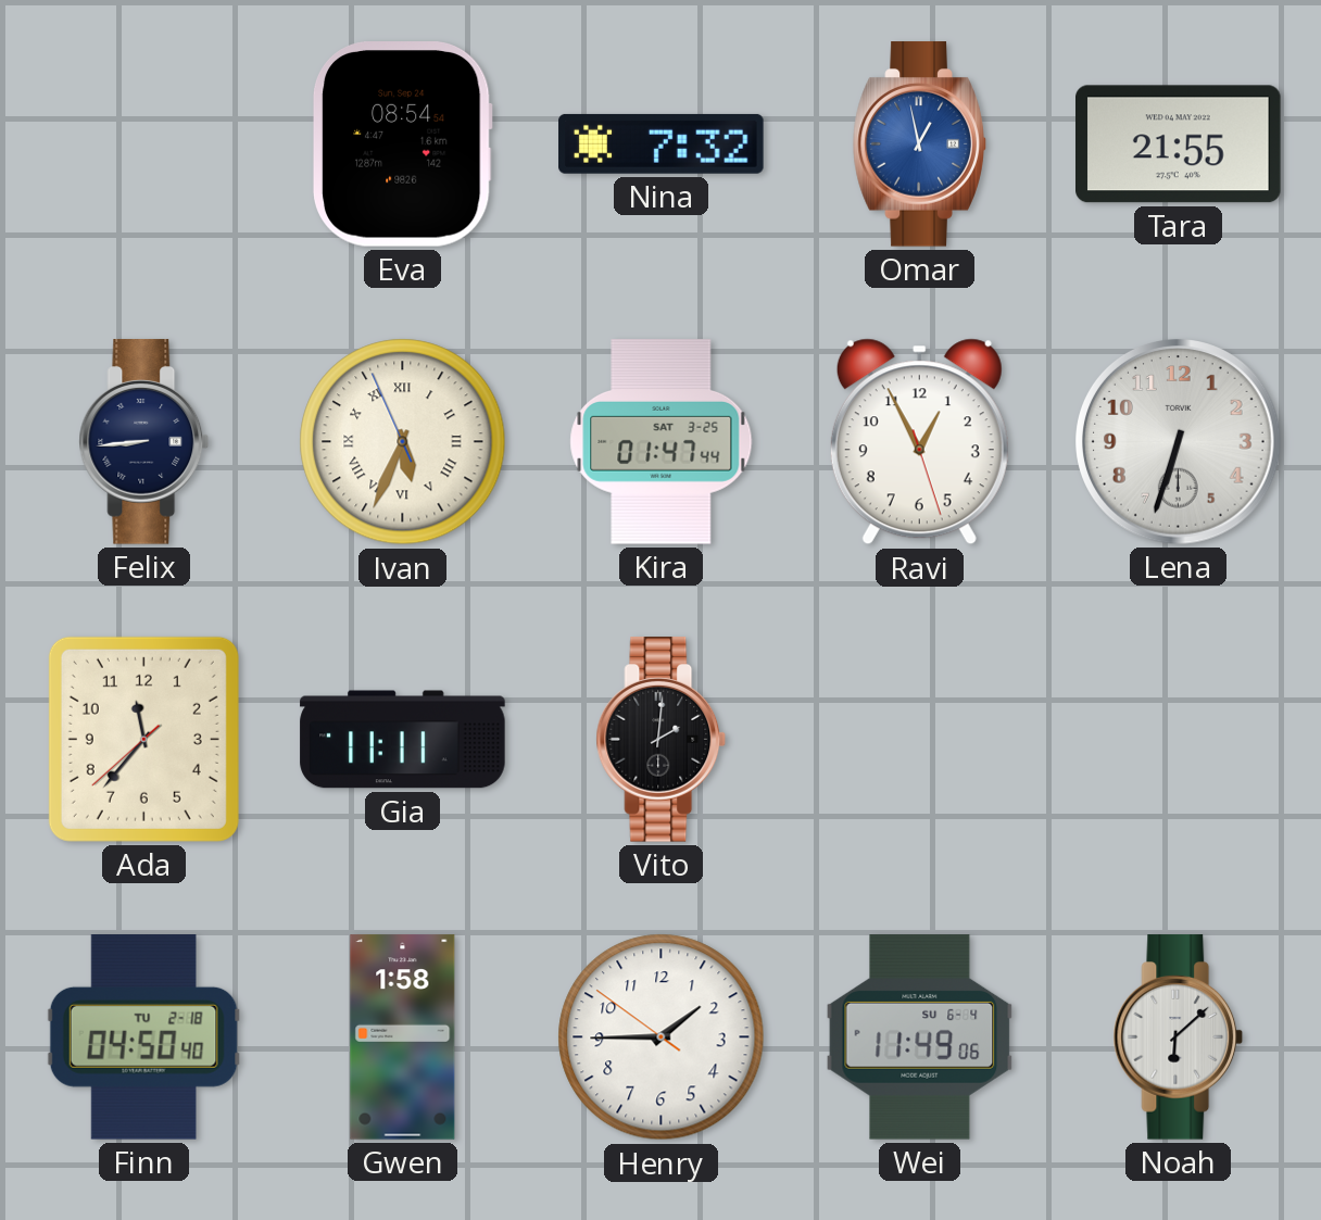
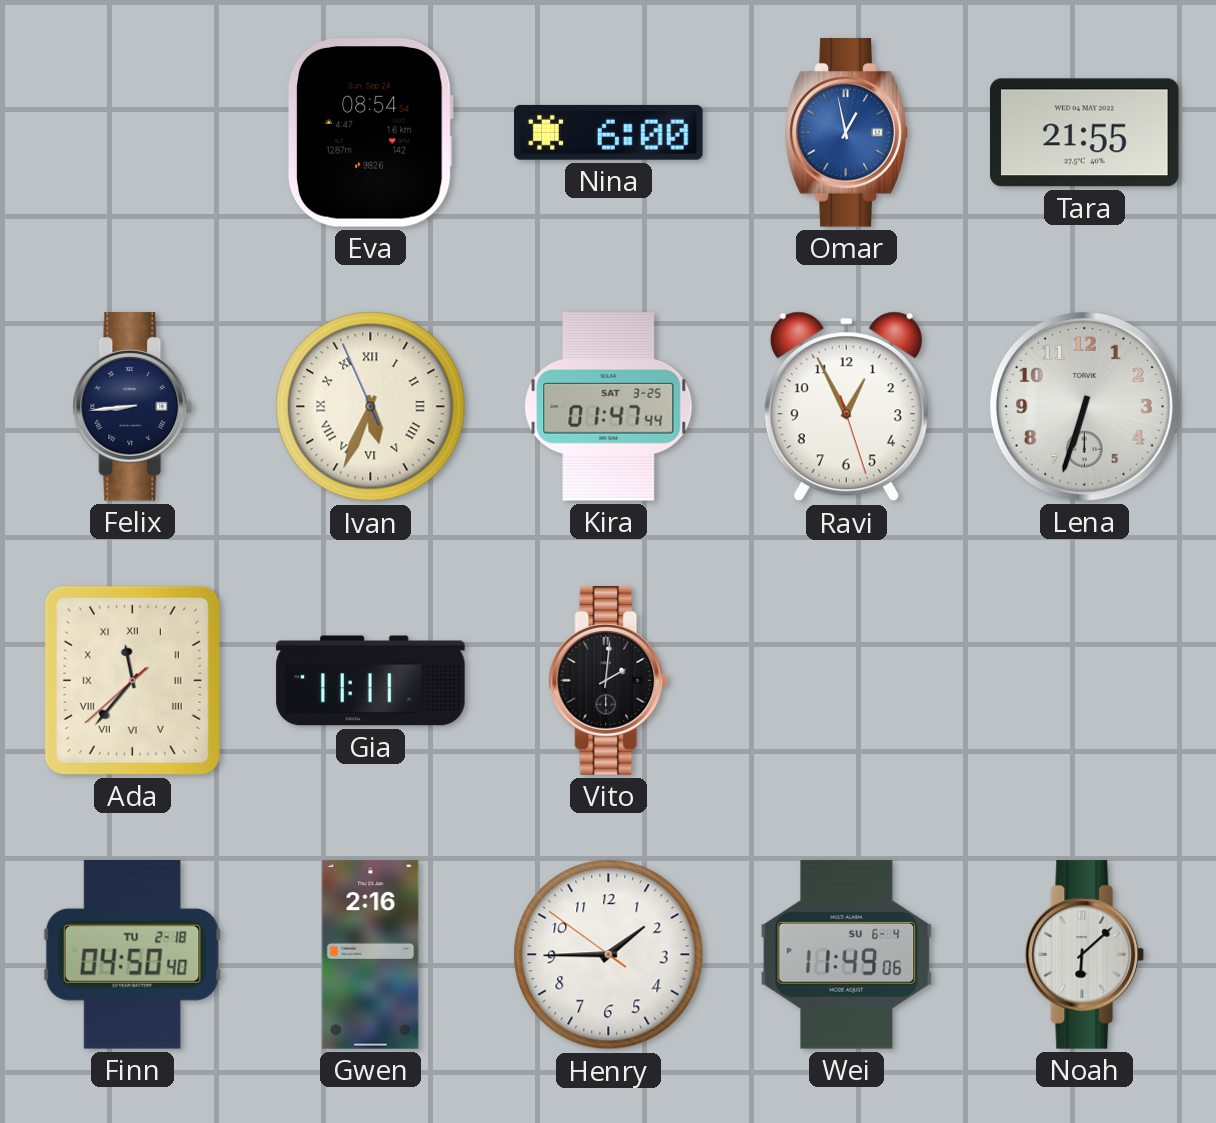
Nina: 7:32 -> 6:00
Ada numerals: Arabic -> Roman
Gwen: 1:58 -> 2:16
